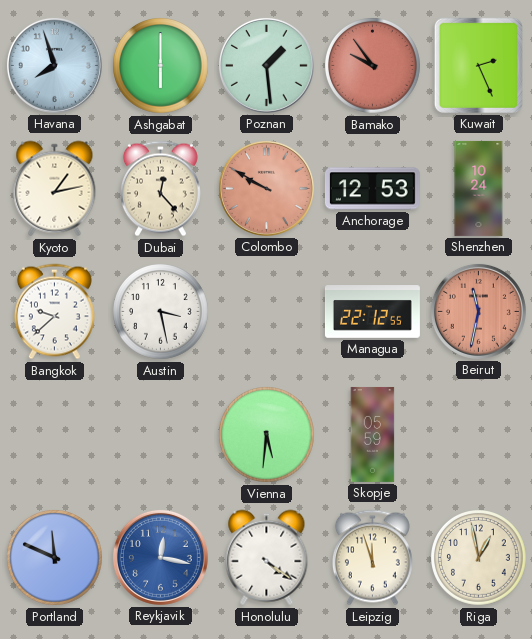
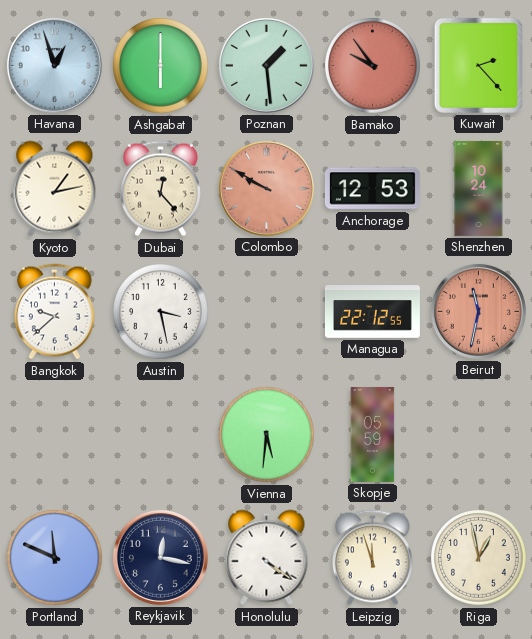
Havana: 7:57 -> 12:57
Kuwait: 2:26 -> 2:23
Reykjavik dial: blue -> navy
